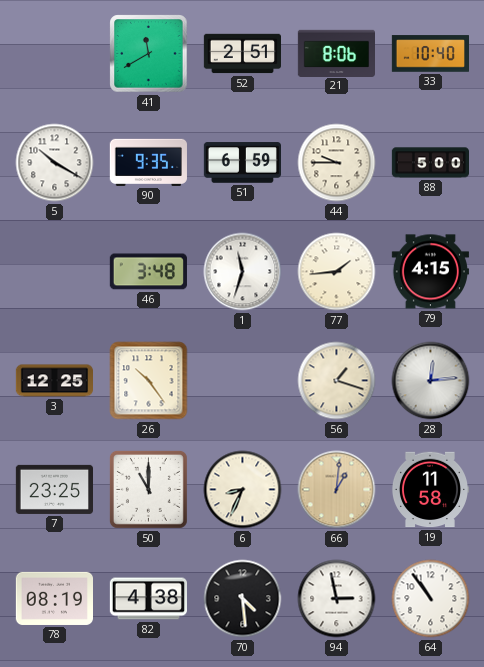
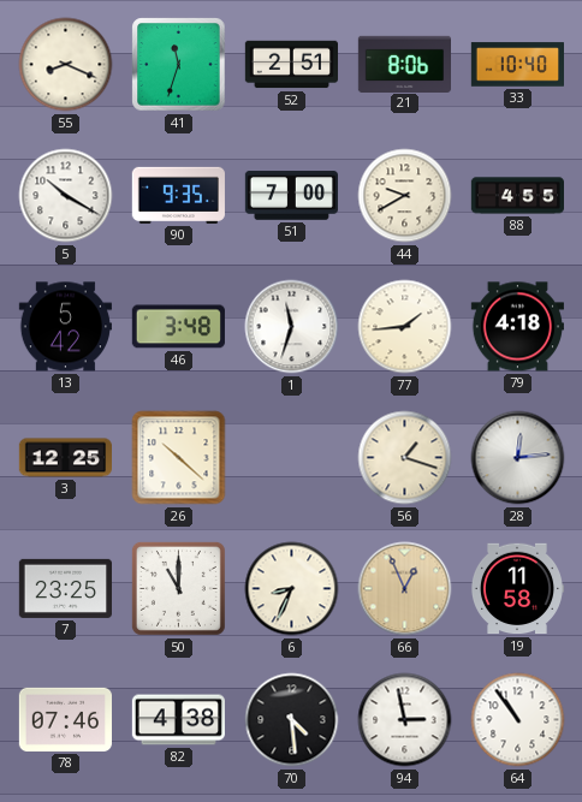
55: none -> 8:19
41: 11:40 -> 11:33
51: 6:59 -> 7:00
44: 9:45 -> 9:40
88: 5:00 -> 4:55
13: none -> 5:42
79: 4:15 -> 4:18
26: 10:24 -> 10:22
66: 1:01 -> 12:56
78: 08:19 -> 07:46
